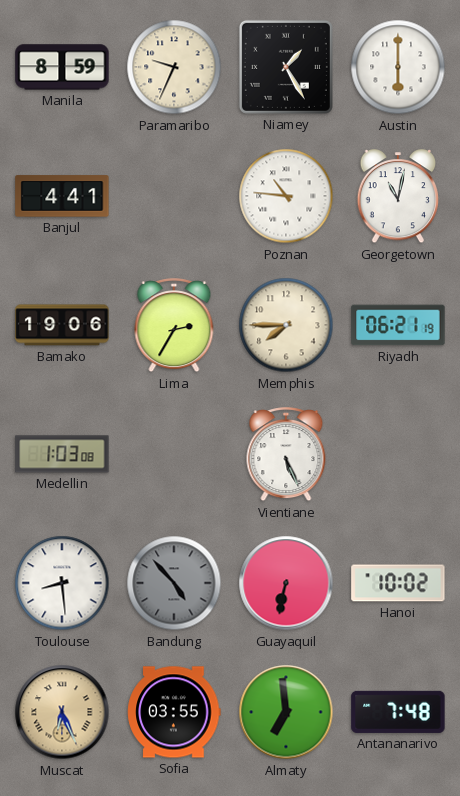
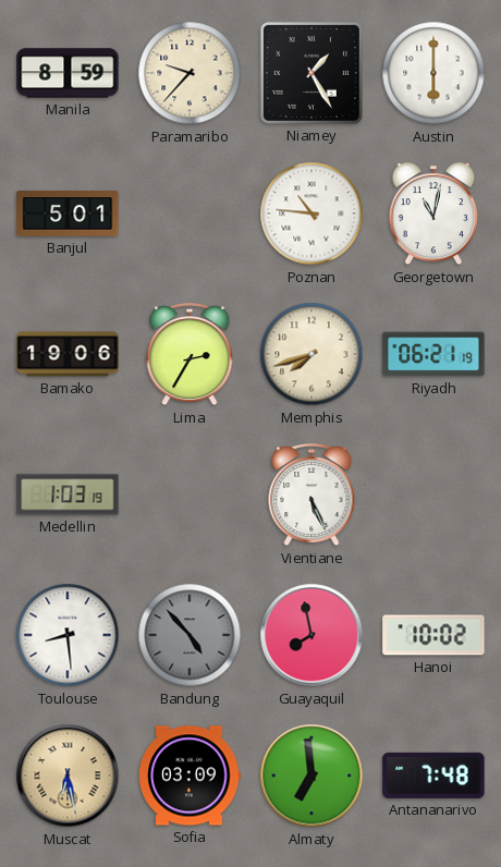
Paramaribo: 9:34 -> 9:37
Banjul: 4:41 -> 5:01
Memphis: 7:45 -> 7:42
Medellin: 1:03:08 -> 1:03:19
Guayaquil: 6:32 -> 7:58
Muscat: 6:26 -> 6:28
Sofia: 03:55 -> 03:09
